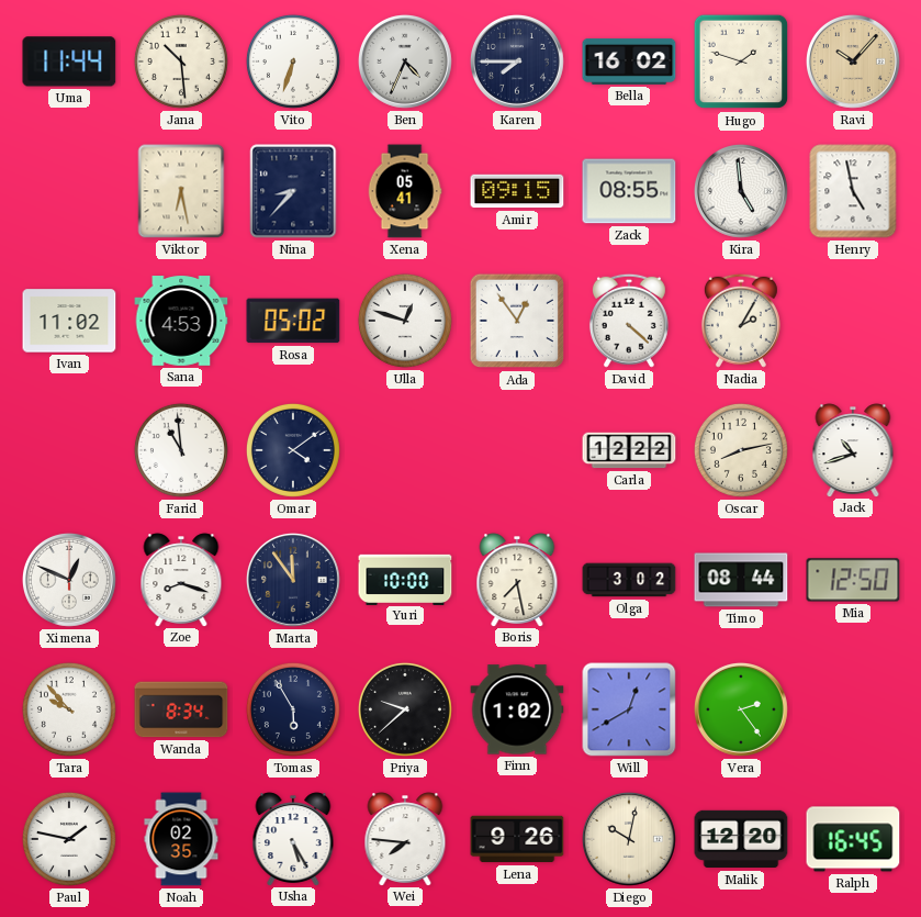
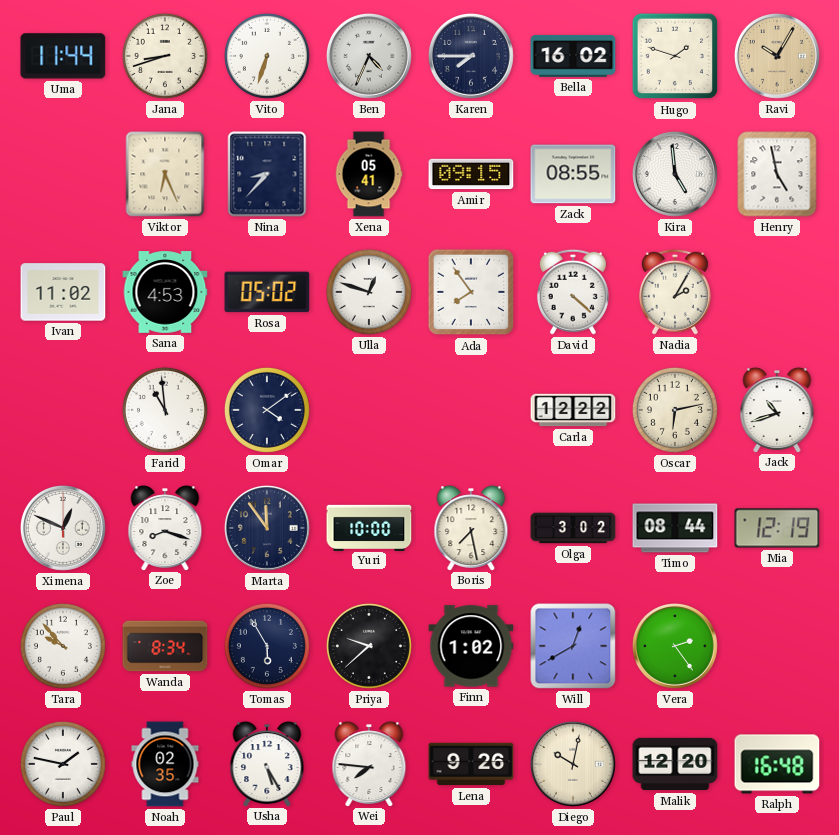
Jana: 10:29 -> 8:42
Ravi: 10:07 -> 10:05
Viktor: 6:28 -> 6:26
Ada: 12:54 -> 7:54
Oscar: 8:13 -> 6:13
Mia: 12:50 -> 12:19
Ralph: 16:45 -> 16:48
